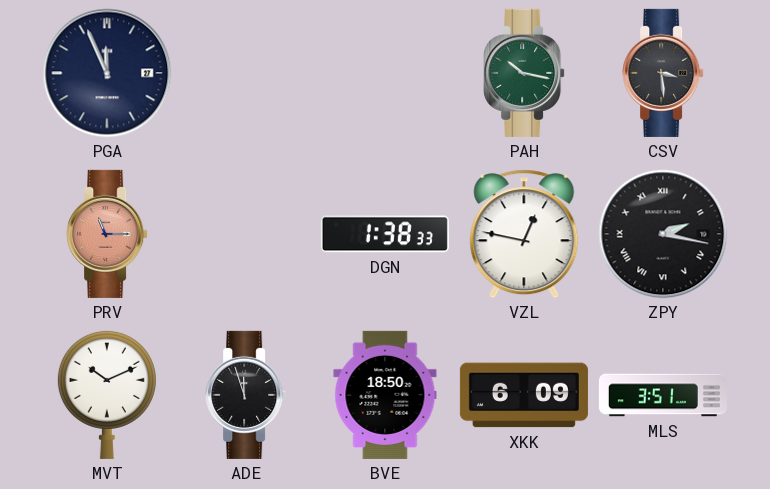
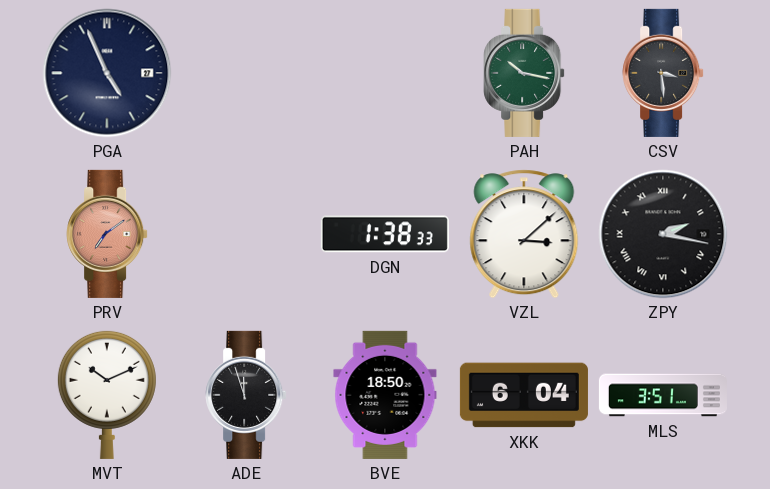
PGA: 11:56 -> 4:56
PRV: 11:15 -> 7:09
VZL: 12:47 -> 3:08
XKK: 6:09 -> 6:04
